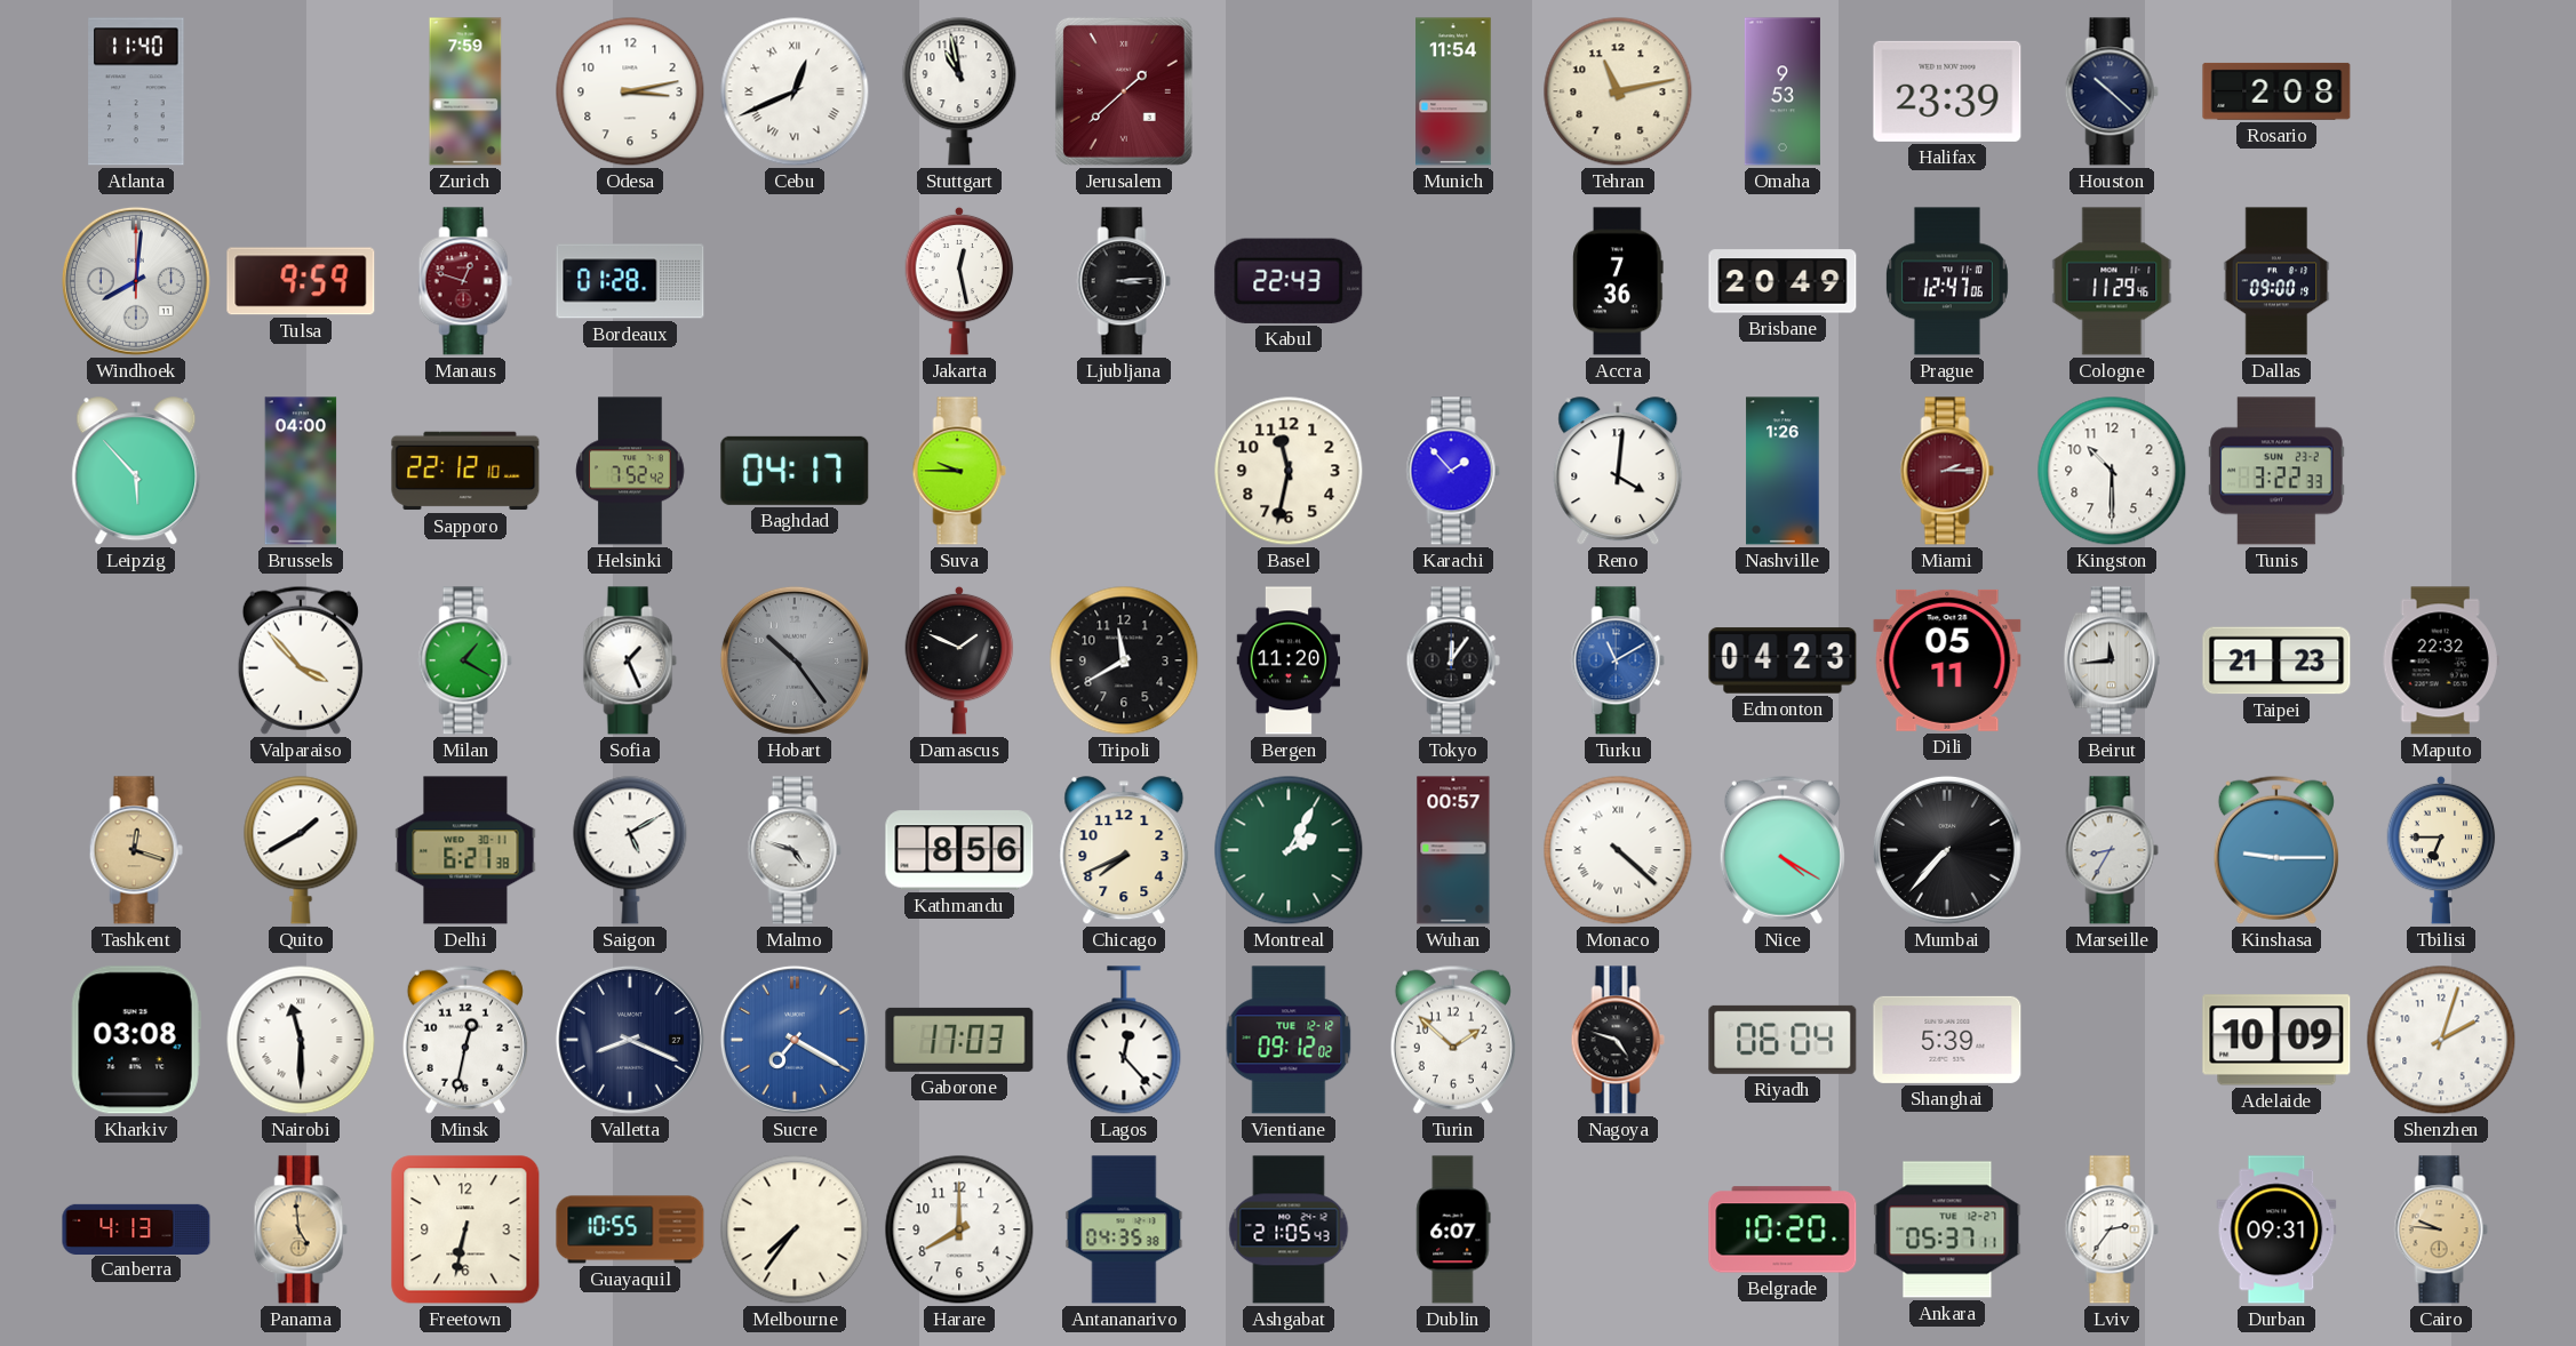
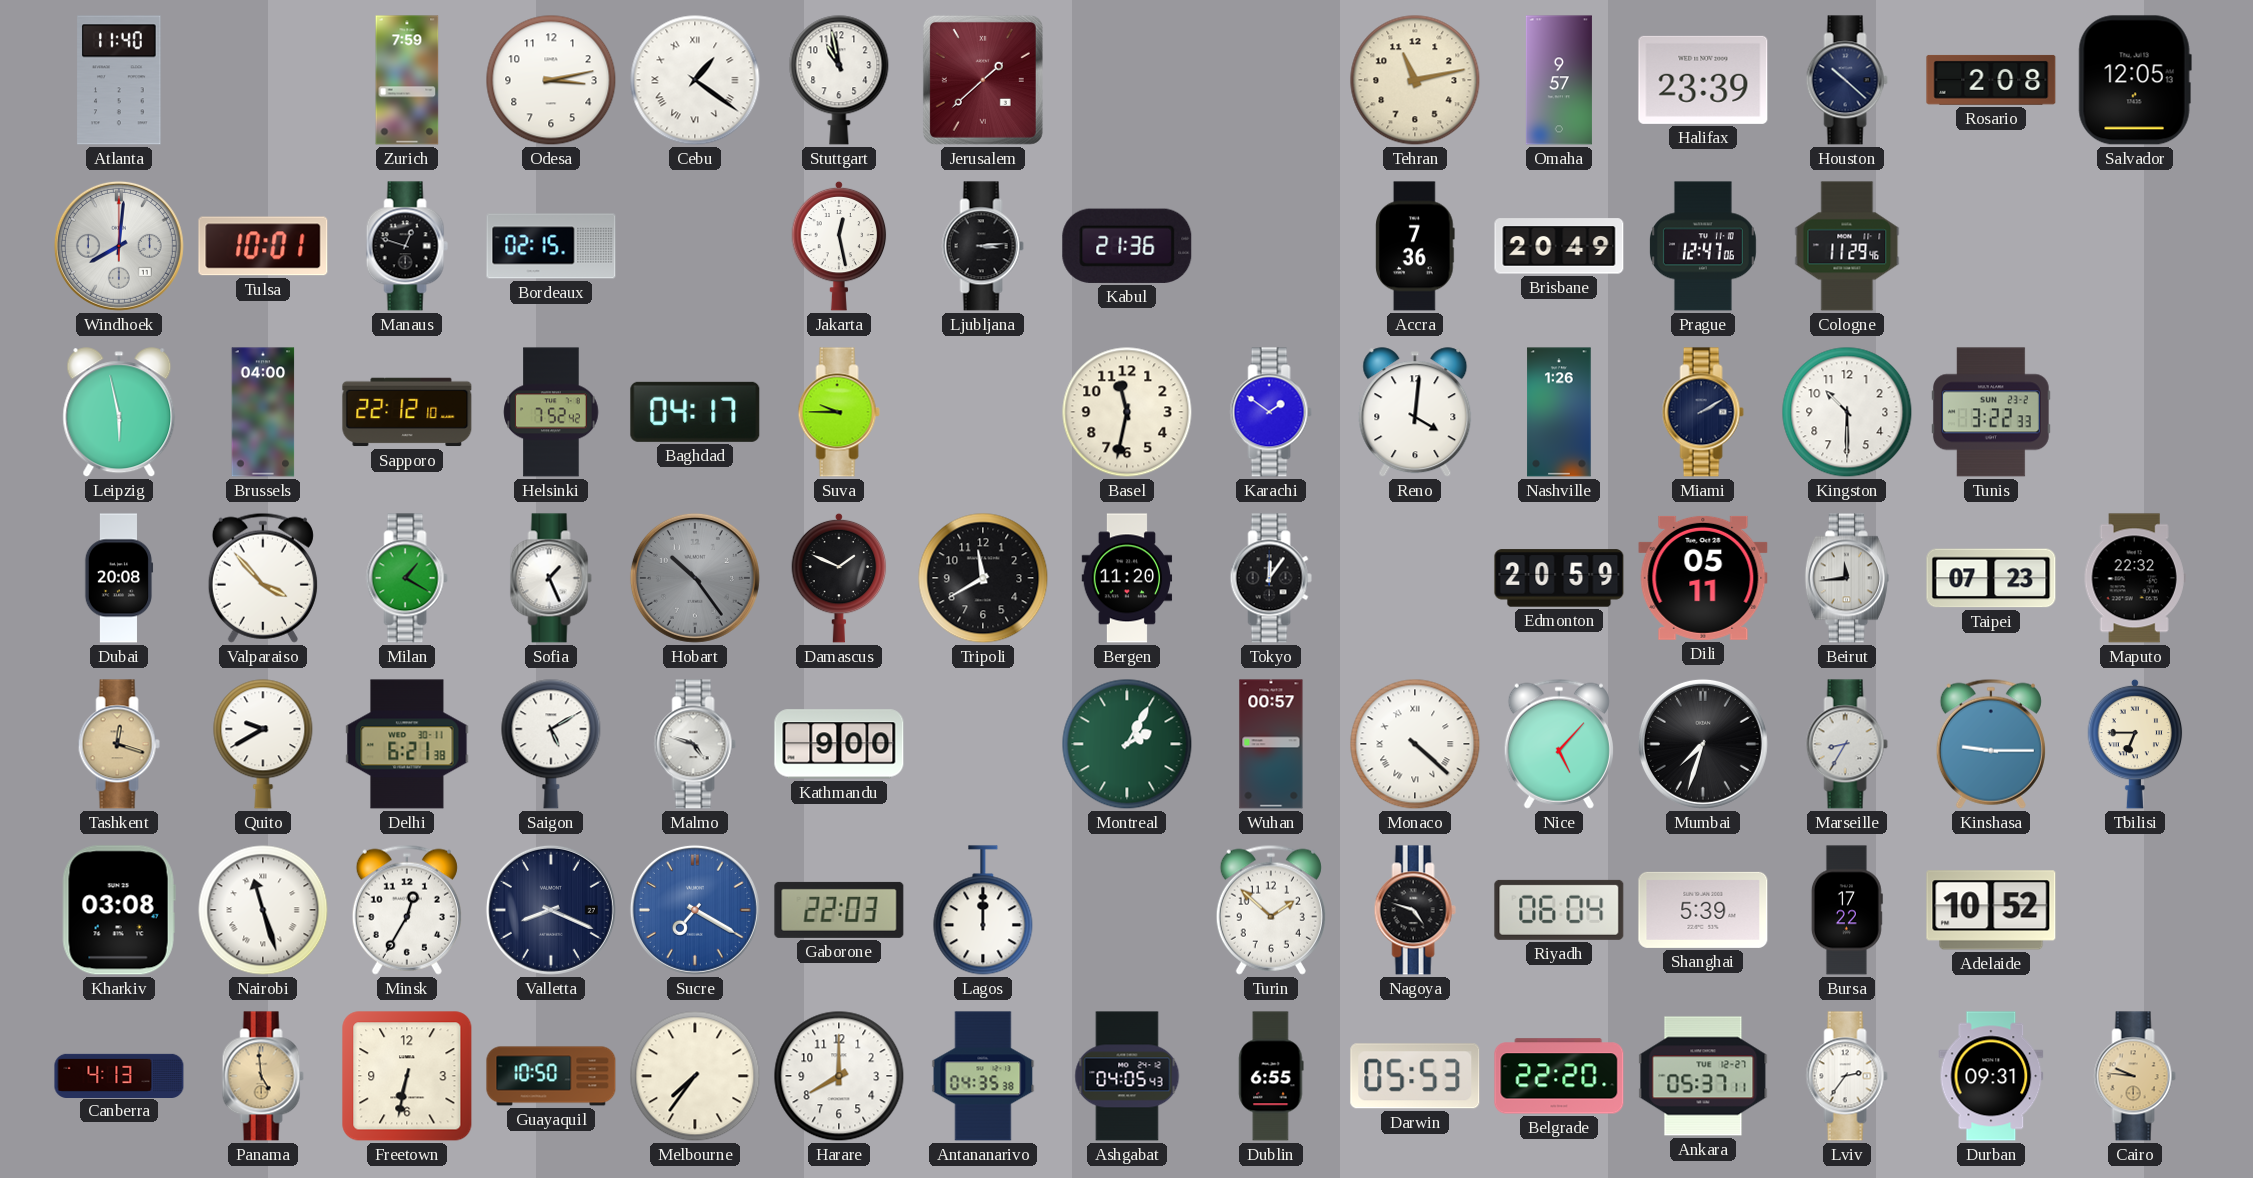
Cebu: 12:41 -> 1:21
Munich: 11:54 -> none
Omaha: 9:53 -> 9:57
Salvador: none -> 12:05
Tulsa: 9:59 -> 10:01
Manaus dial: burgundy -> black
Bordeaux: 01:28 -> 02:15
Kabul: 22:43 -> 21:36
Dallas: 09:00 -> none
Leipzig: 5:53 -> 5:58
Karachi: 1:53 -> 1:51
Miami: 2:15 -> 2:10
Miami dial: burgundy -> navy
Dubai: none -> 20:08
Turku: 11:10 -> none
Edmonton: 04:23 -> 20:59
Taipei: 21:23 -> 07:23
Quito: 1:40 -> 9:40
Kathmandu: 8:56 -> 9:00
Chicago: 7:41 -> none
Nice: 4:20 -> 5:07
Mumbai: 7:37 -> 7:33
Nairobi: 11:30 -> 11:27
Minsk: 12:32 -> 12:35
Gaborone: 17:03 -> 22:03
Lagos: 12:23 -> 12:00
Vientiane: 09:12 -> none
Bursa: none -> 17:22
Adelaide: 10:09 -> 10:52
Shenzhen: 2:03 -> none
Guayaquil: 10:55 -> 10:50
Ashgabat: 21:05 -> 04:05
Dublin: 6:07 -> 6:55
Darwin: none -> 05:53
Belgrade: 10:20 -> 22:20
